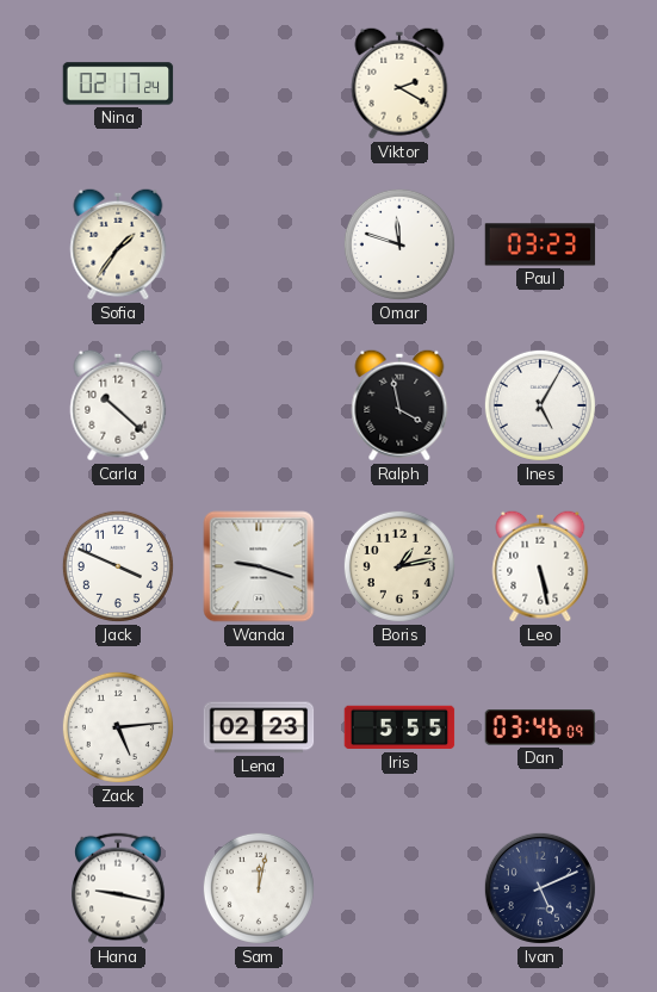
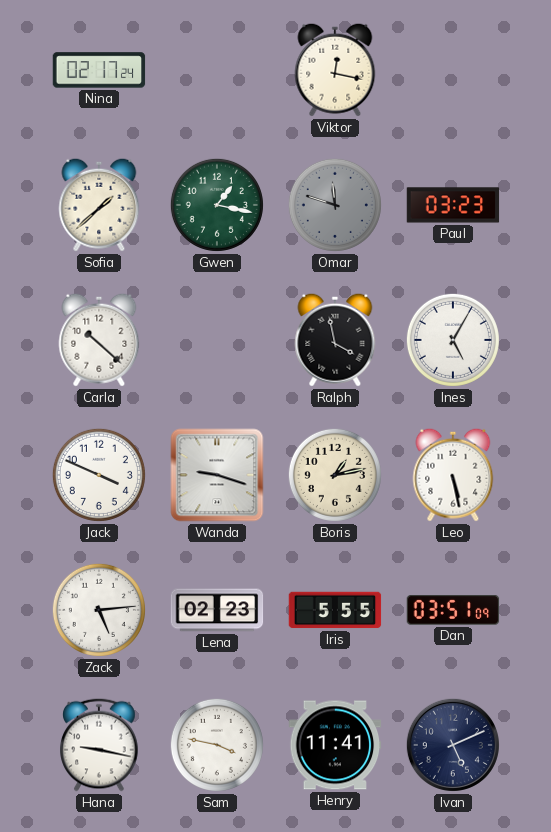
Viktor: 2:20 -> 12:17
Sofia: 1:36 -> 1:38
Gwen: none -> 1:17
Omar dial: white -> grey
Dan: 03:46 -> 03:51
Sam: 12:02 -> 3:47
Henry: none -> 11:41
